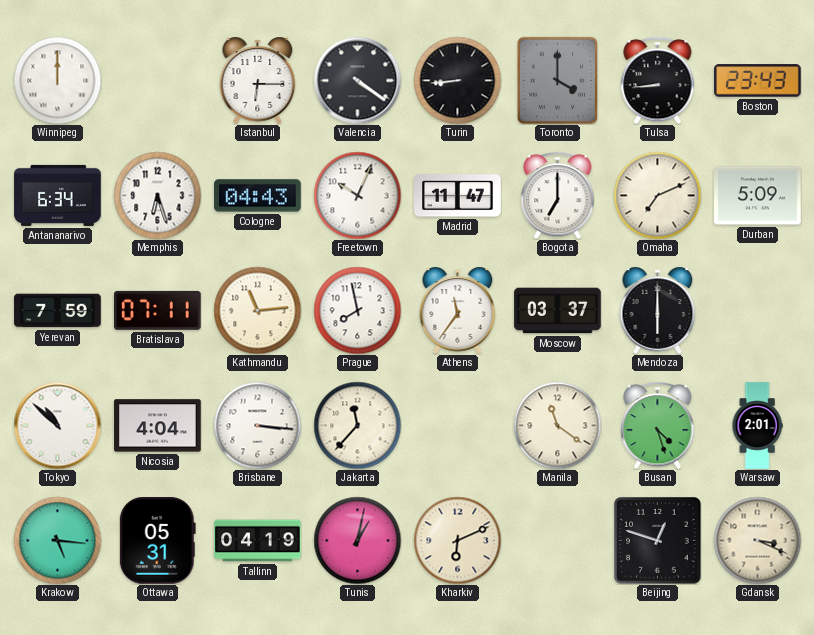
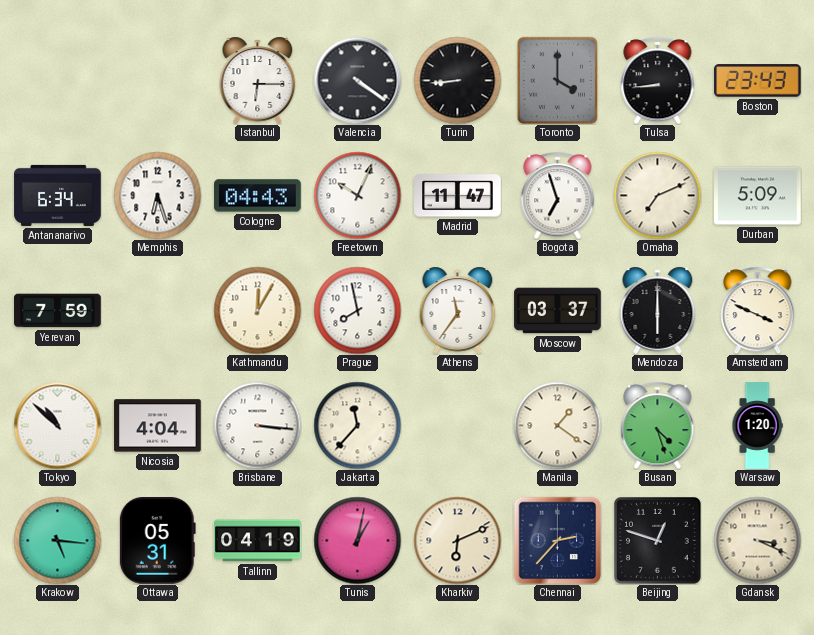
Winnipeg: 12:00 -> none
Bogota: 7:00 -> 6:57
Bratislava: 07:11 -> none
Kathmandu: 11:14 -> 12:05
Amsterdam: none -> 3:49
Manila: 11:21 -> 1:21
Warsaw: 2:01 -> 1:20
Chennai: none -> 2:37
